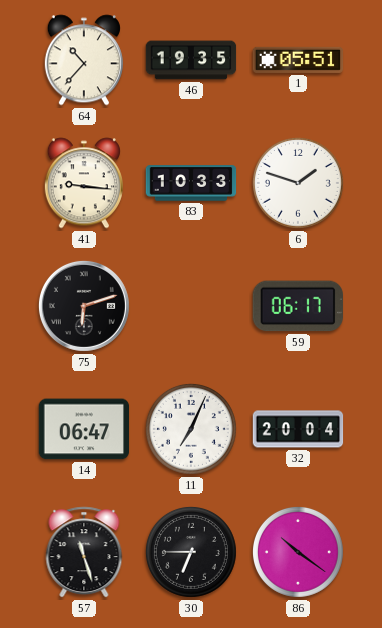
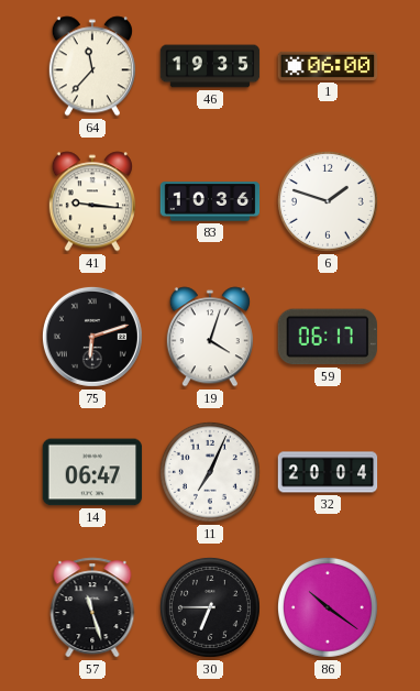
64: 10:37 -> 11:37
1: 05:51 -> 06:00
83: 10:33 -> 10:36
19: none -> 4:03
